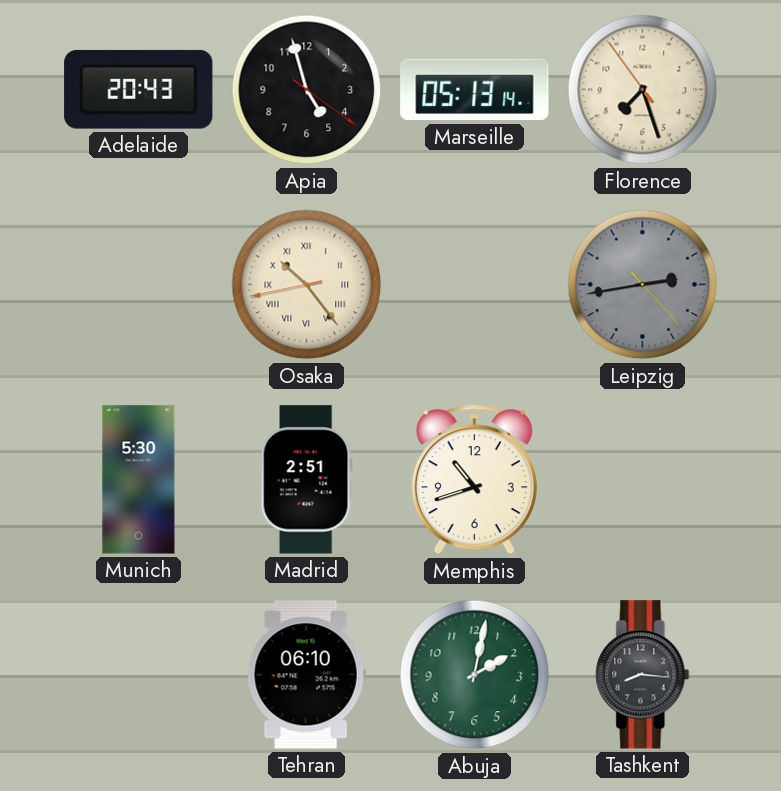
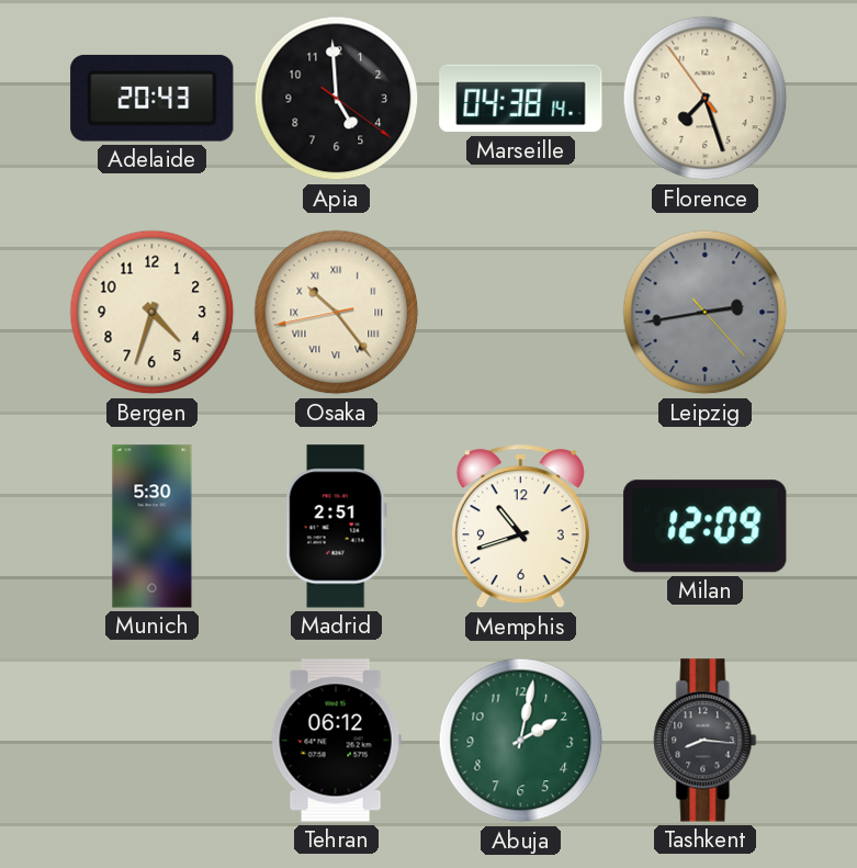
Apia: 4:57 -> 4:59
Marseille: 05:13 -> 04:38
Bergen: none -> 4:33
Milan: none -> 12:09
Tehran: 06:10 -> 06:12
